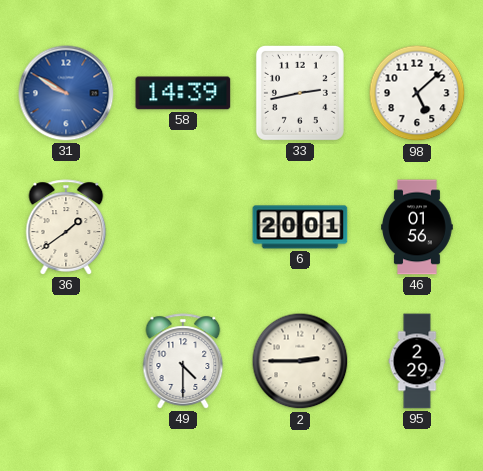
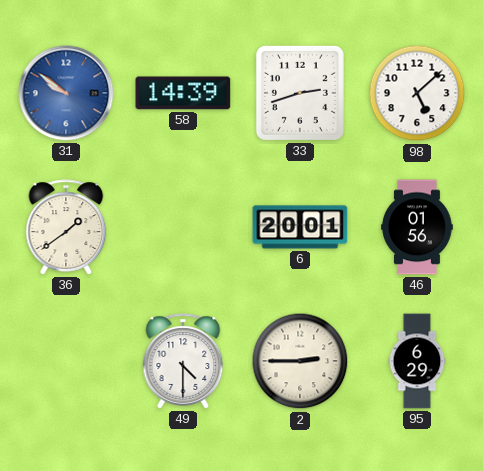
31: 9:50 -> 9:51
33: 2:43 -> 2:42
95: 2:29 -> 6:29
